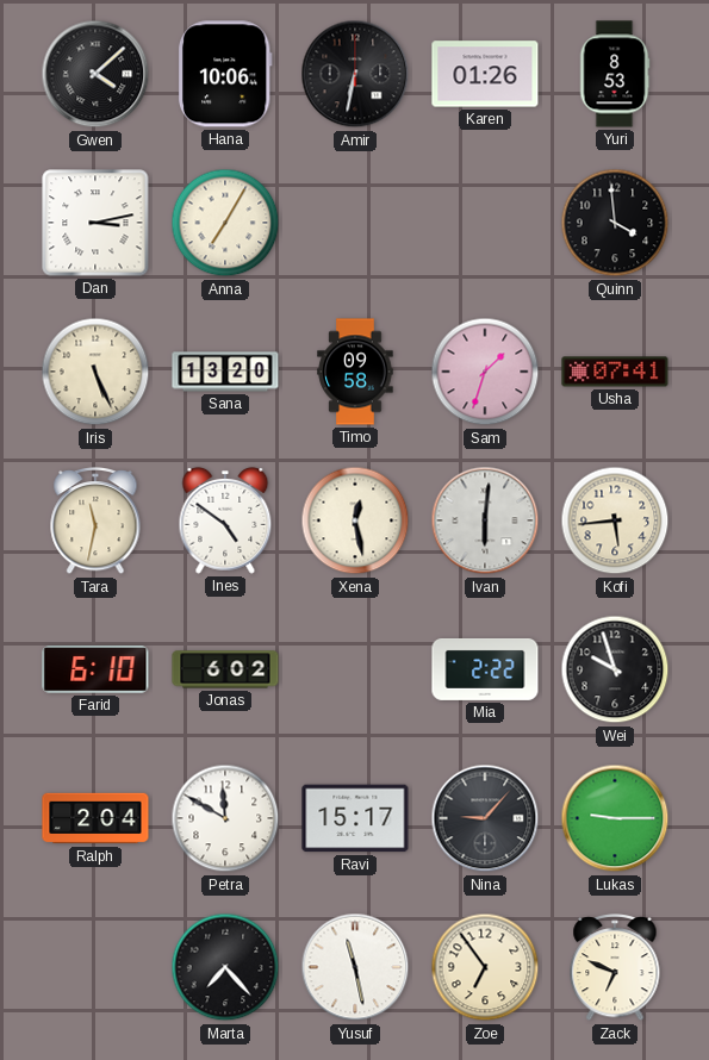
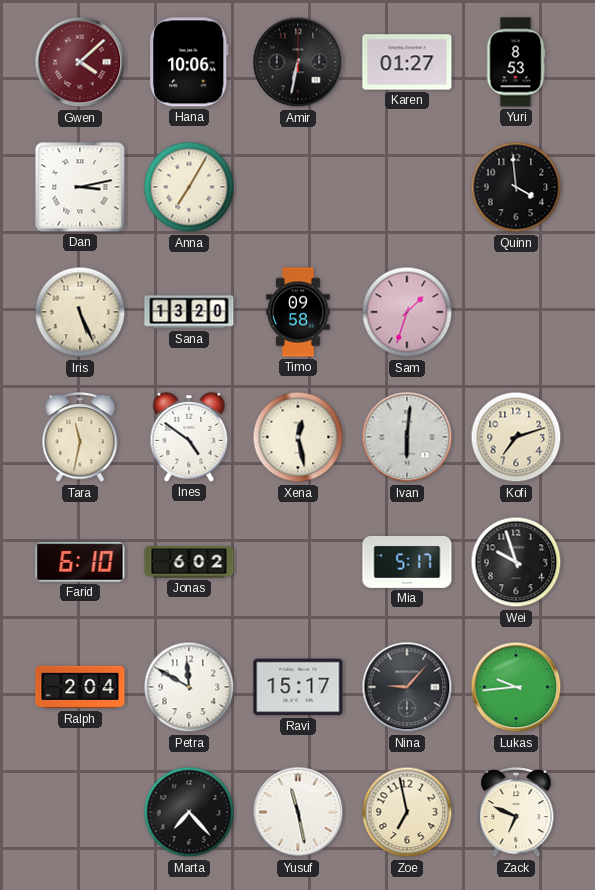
Gwen dial: black -> burgundy
Karen: 01:26 -> 01:27
Usha: 07:41 -> none
Kofi: 5:44 -> 7:12
Mia: 2:22 -> 5:17
Lukas: 9:15 -> 9:44
Zoe: 6:54 -> 6:58
